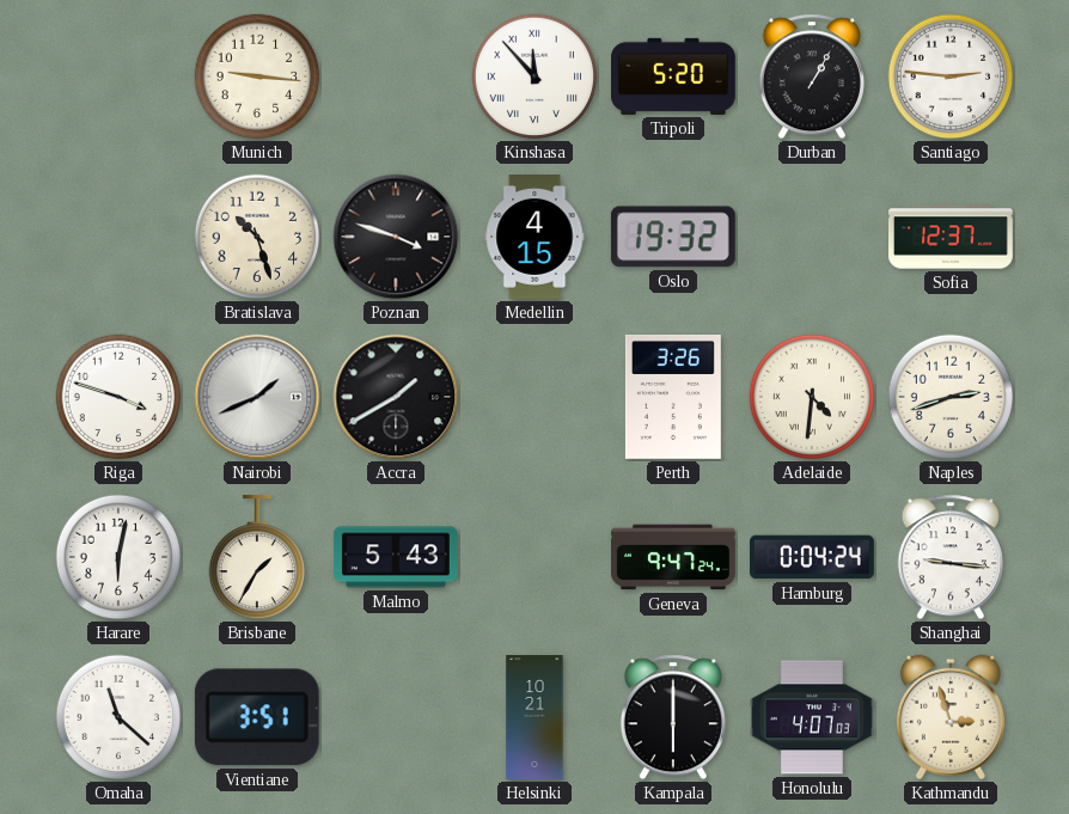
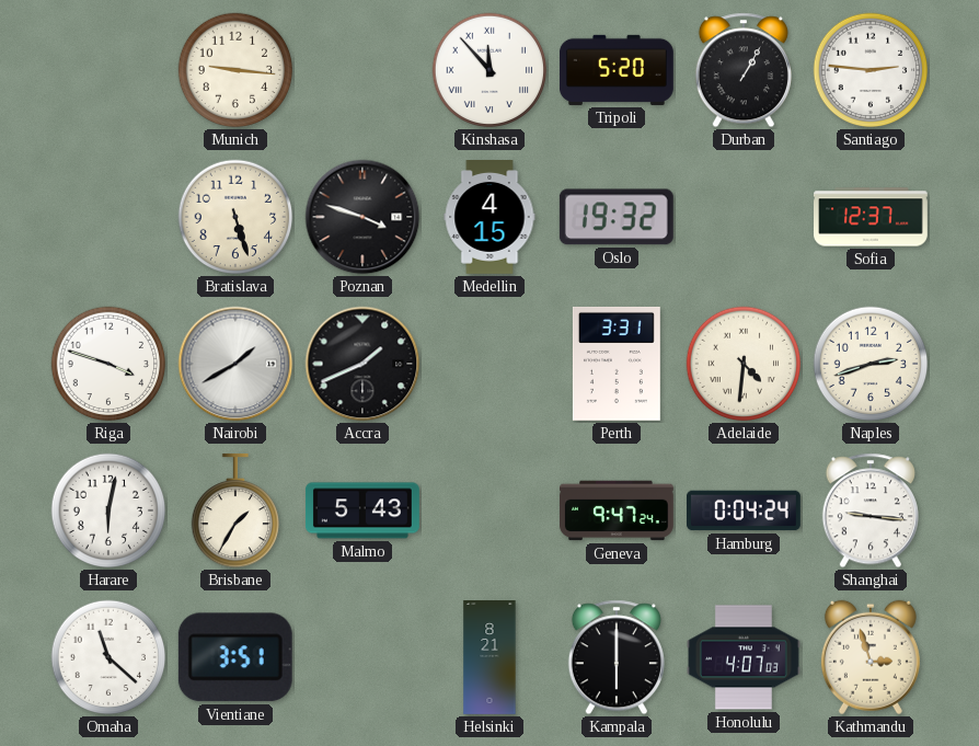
Bratislava: 10:27 -> 5:27
Nairobi: 1:41 -> 1:40
Accra: 1:40 -> 1:41
Perth: 3:26 -> 3:31
Helsinki: 10:21 -> 8:21
